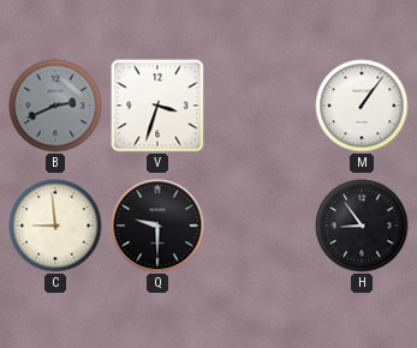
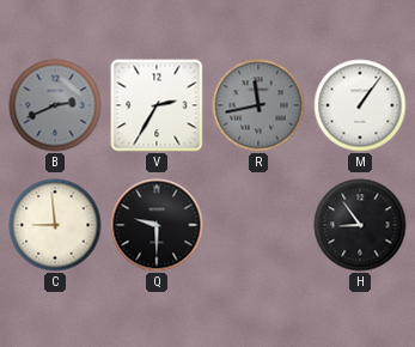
V: 3:33 -> 2:35
R: none -> 11:43
